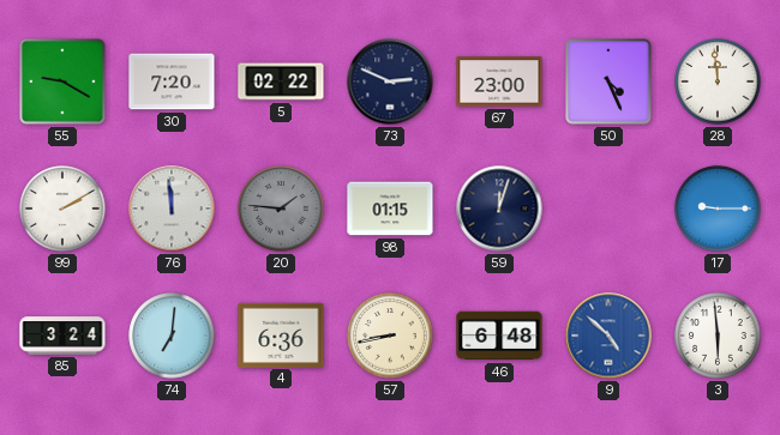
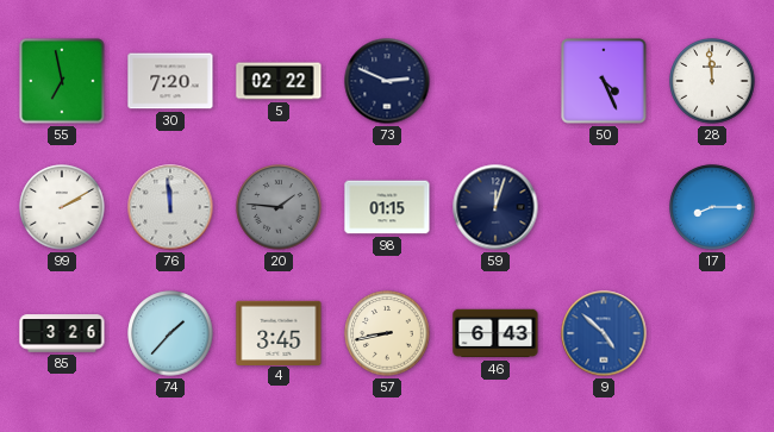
55: 9:20 -> 6:58
67: 23:00 -> none
17: 9:15 -> 8:15
85: 3:24 -> 3:26
74: 7:01 -> 1:37
4: 6:36 -> 3:45
46: 6:48 -> 6:43
3: 5:59 -> none
